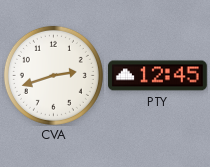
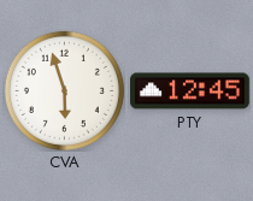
CVA: 2:42 -> 5:57
